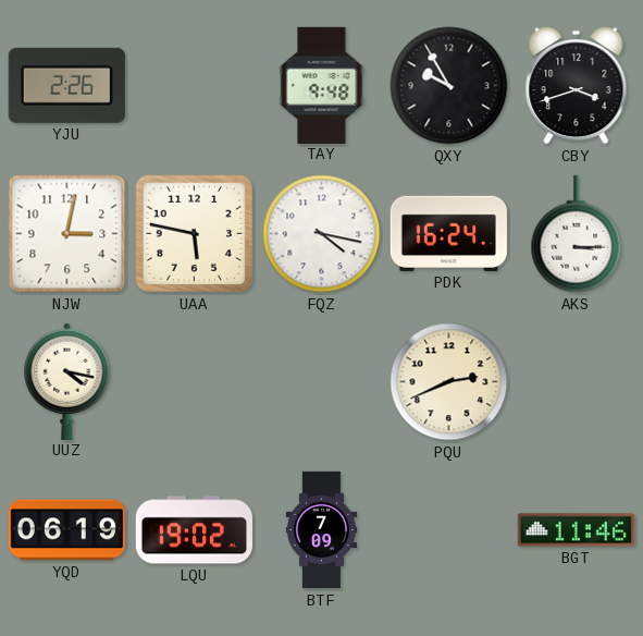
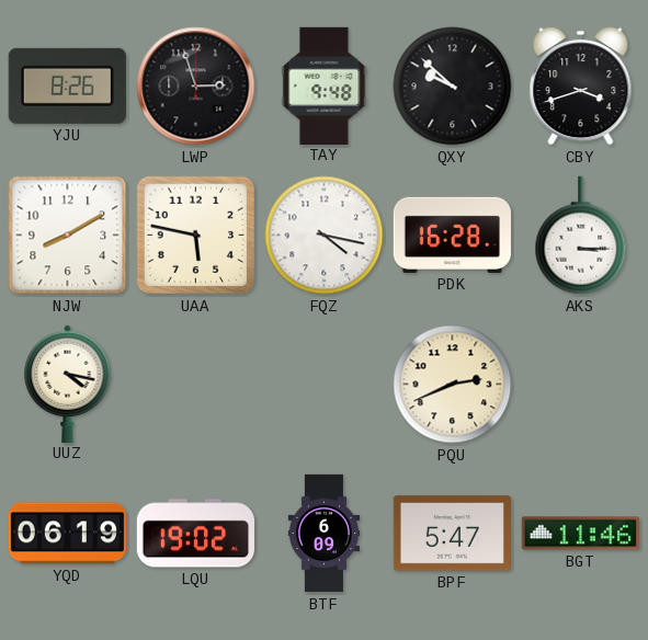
YJU: 2:26 -> 8:26
LWP: none -> 2:57
QXY: 9:55 -> 9:52
NJW: 3:02 -> 8:10
PDK: 16:24 -> 16:28
BTF: 7:09 -> 6:09
BPF: none -> 5:47
